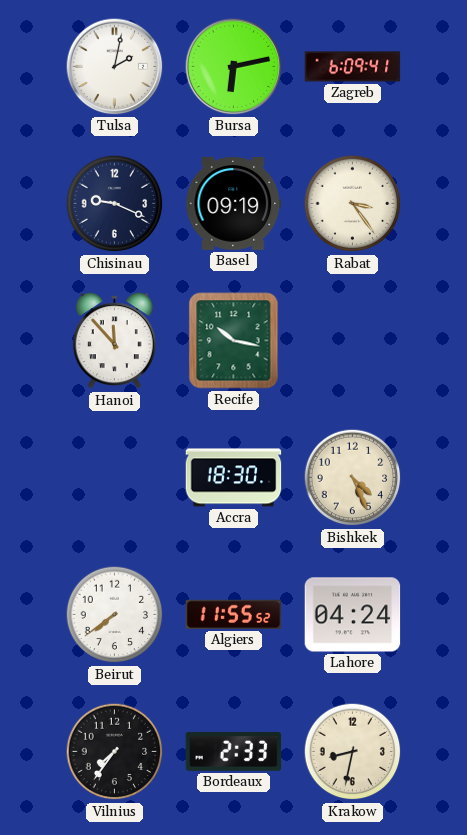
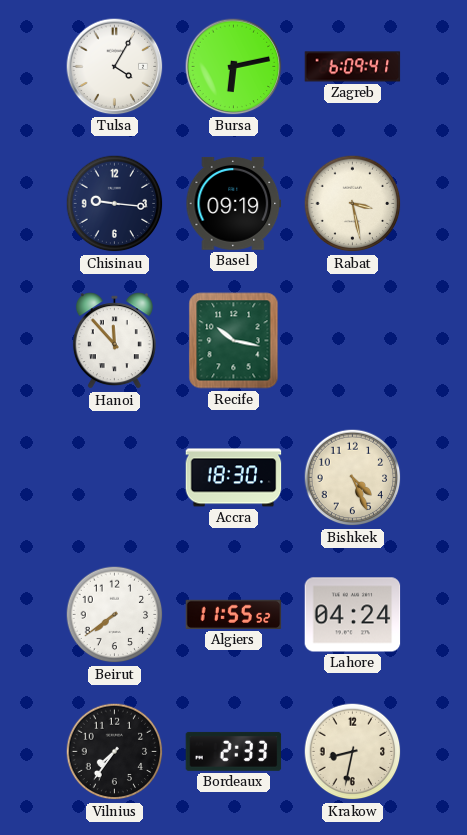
Tulsa: 2:02 -> 4:05
Chisinau: 9:19 -> 9:16
Rabat: 3:24 -> 3:28
